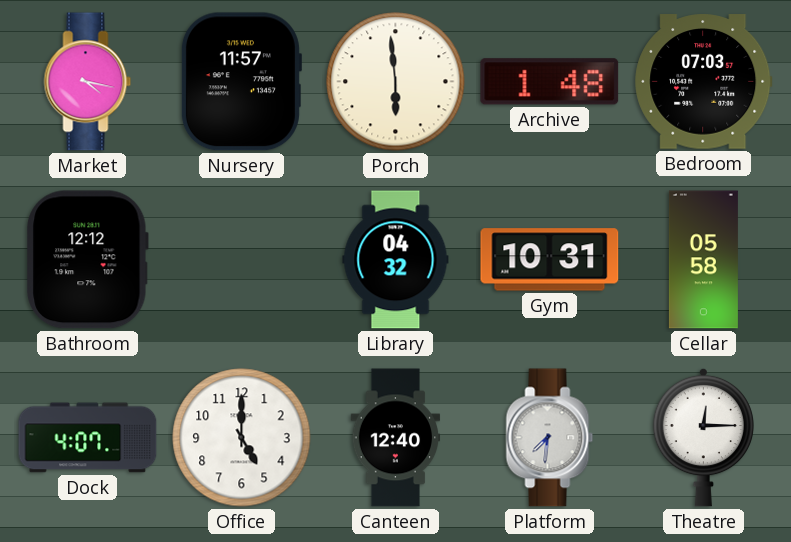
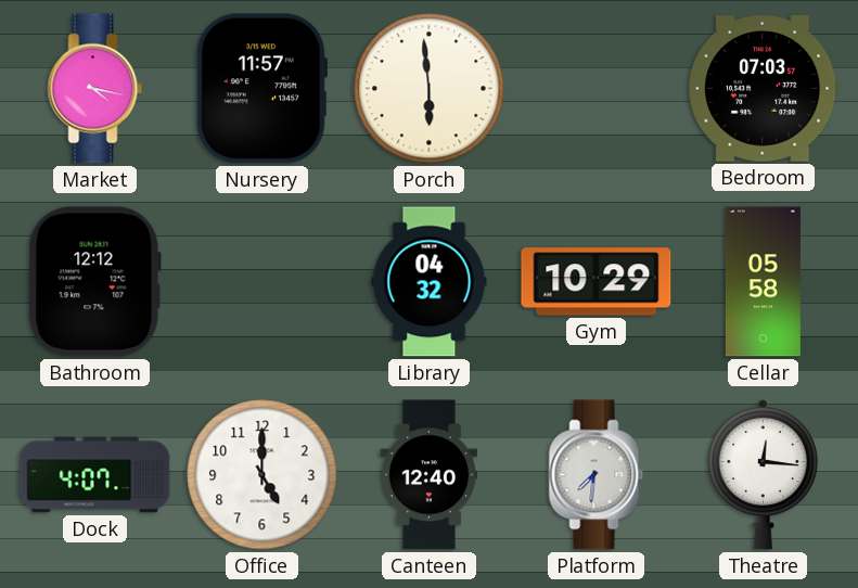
Archive: 1:48 -> none
Gym: 10:31 -> 10:29
Theatre: 12:15 -> 12:16
